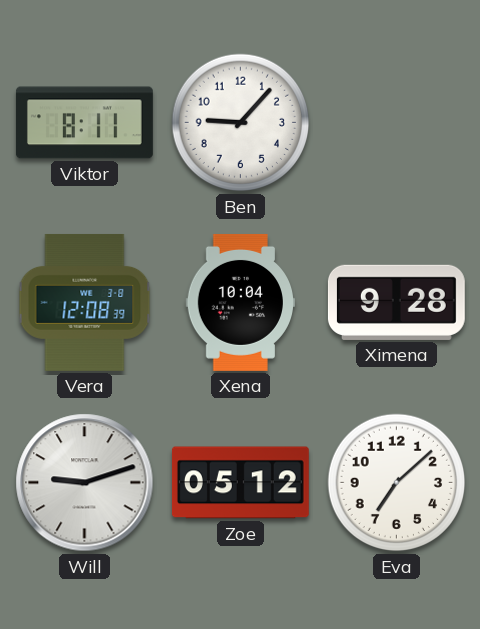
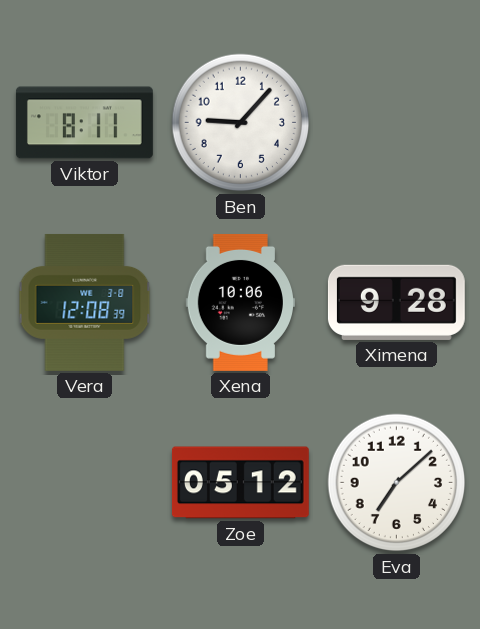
Xena: 10:04 -> 10:06
Will: 9:12 -> none
